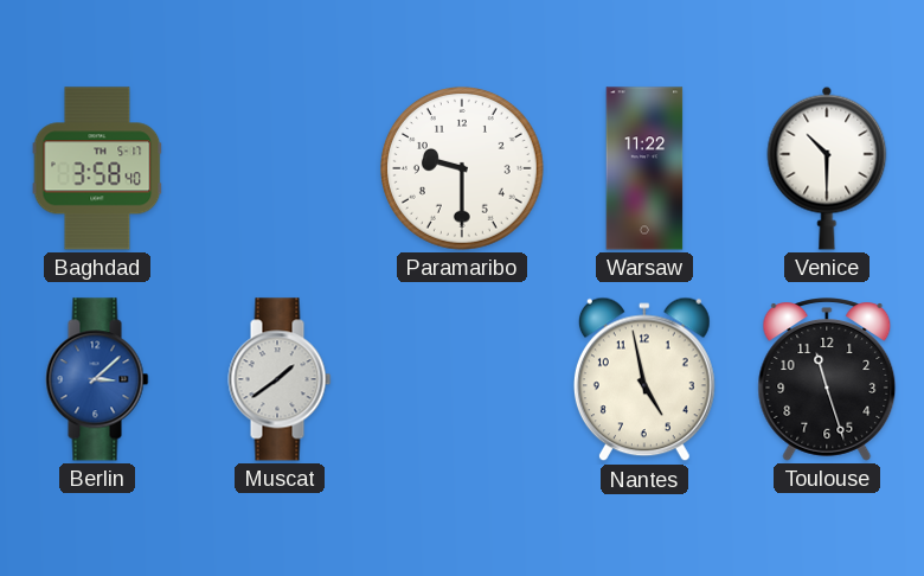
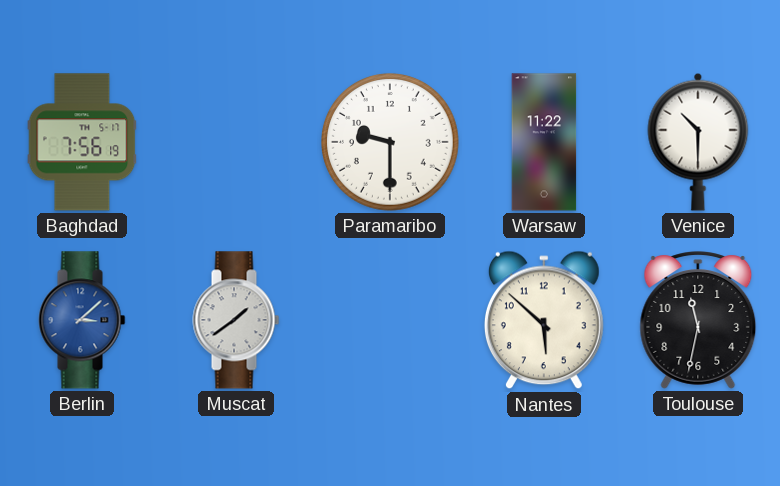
Baghdad: 3:58 -> 7:56
Nantes: 4:58 -> 5:52
Toulouse: 11:27 -> 11:32
